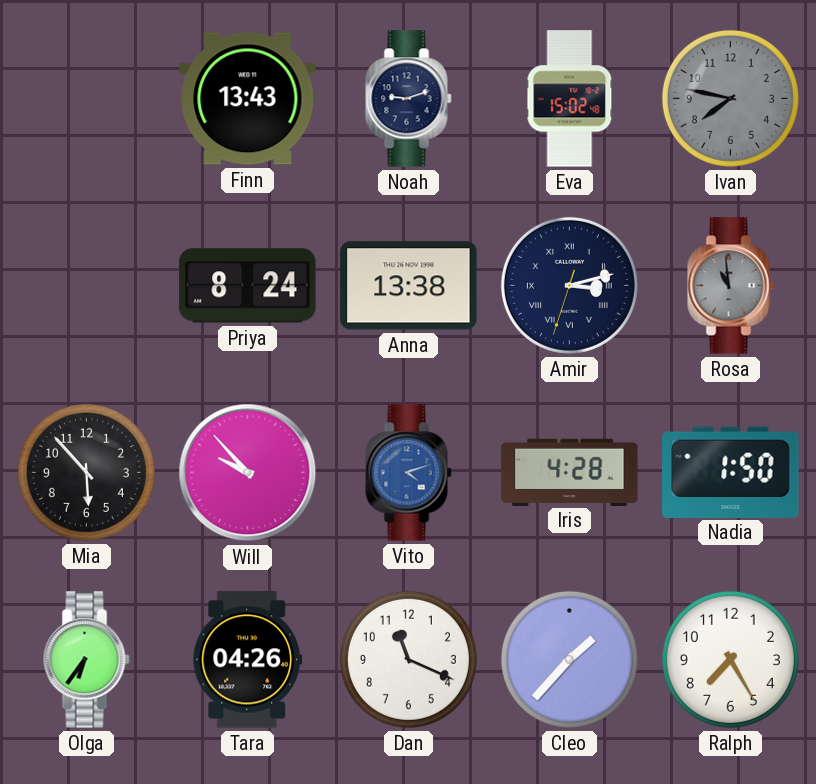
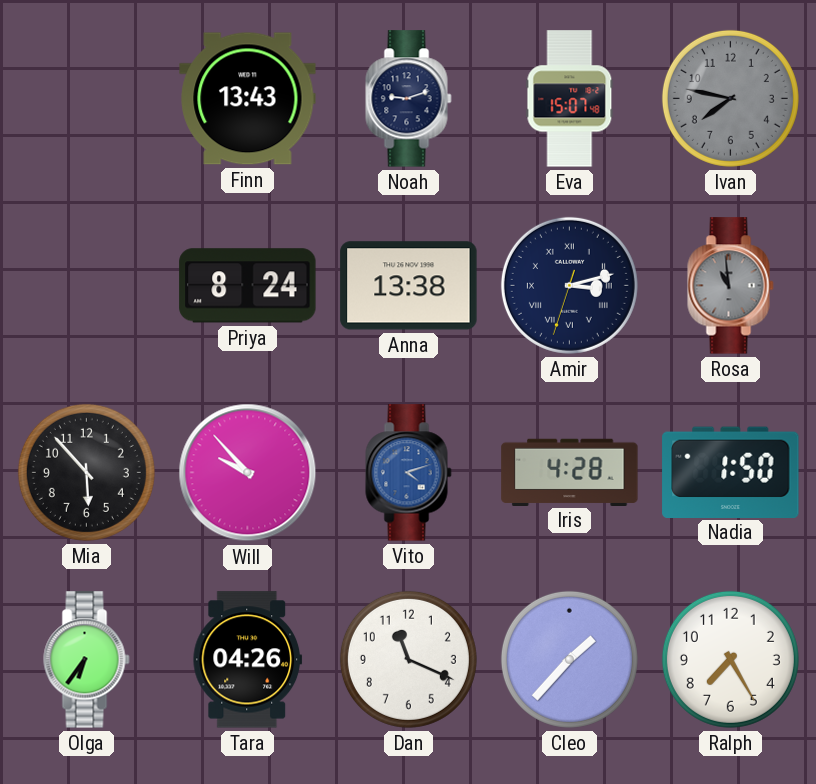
Eva: 15:02 -> 15:07
